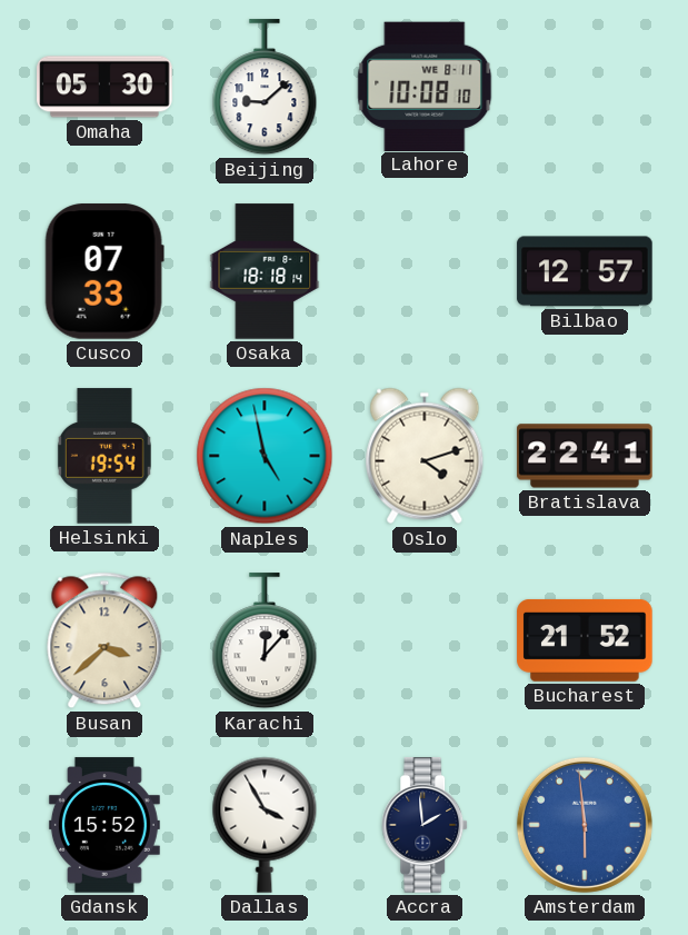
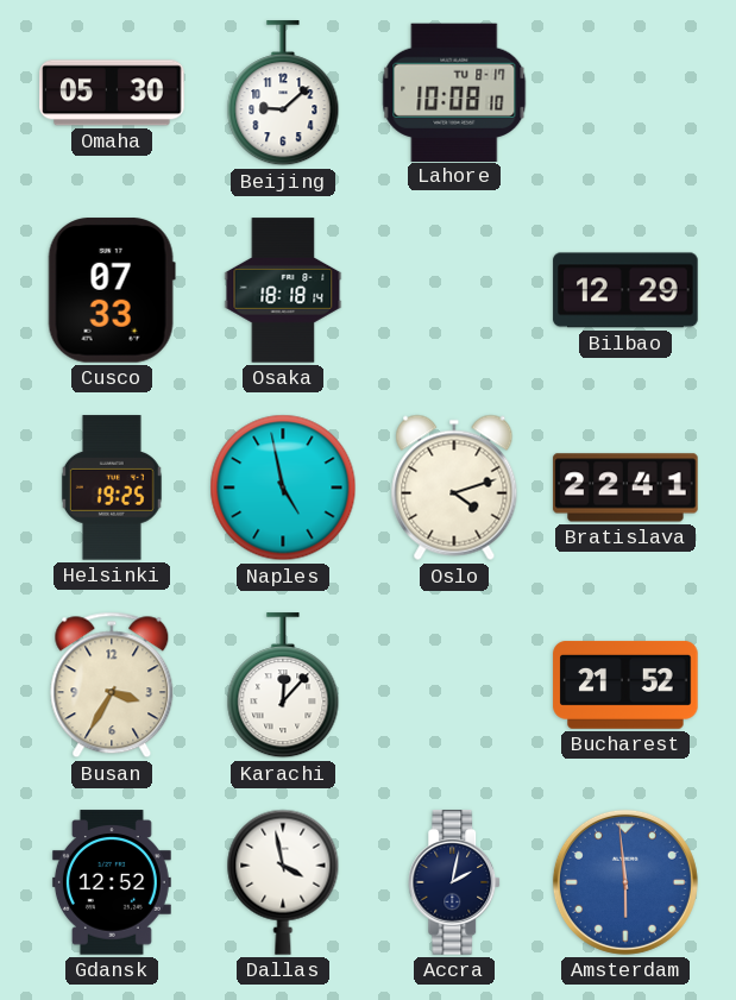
Lahore date: WE 8-11 -> TU 8-17
Bilbao: 12:57 -> 12:29
Helsinki: 19:54 -> 19:25
Busan: 3:38 -> 3:35
Gdansk: 15:52 -> 12:52
Dallas: 3:55 -> 3:58
Accra: 1:59 -> 2:02
